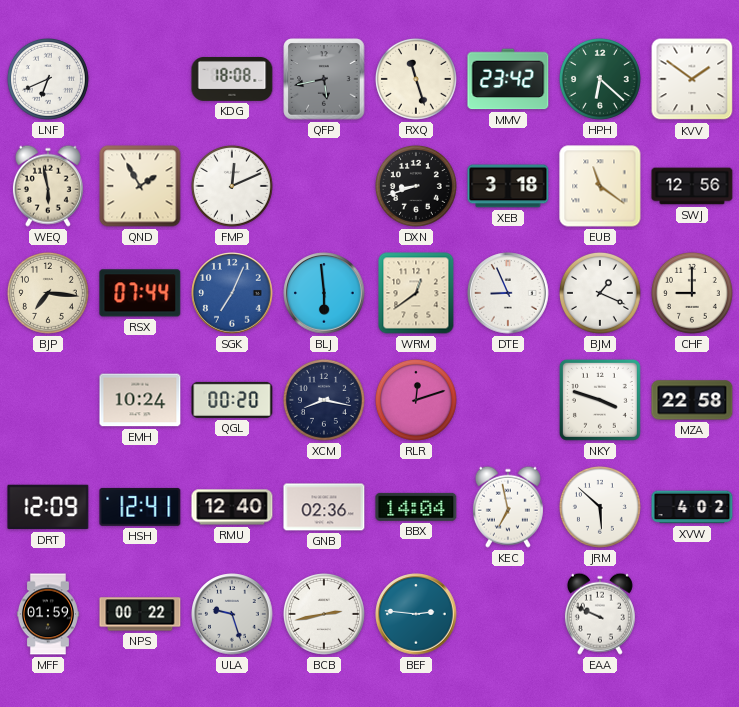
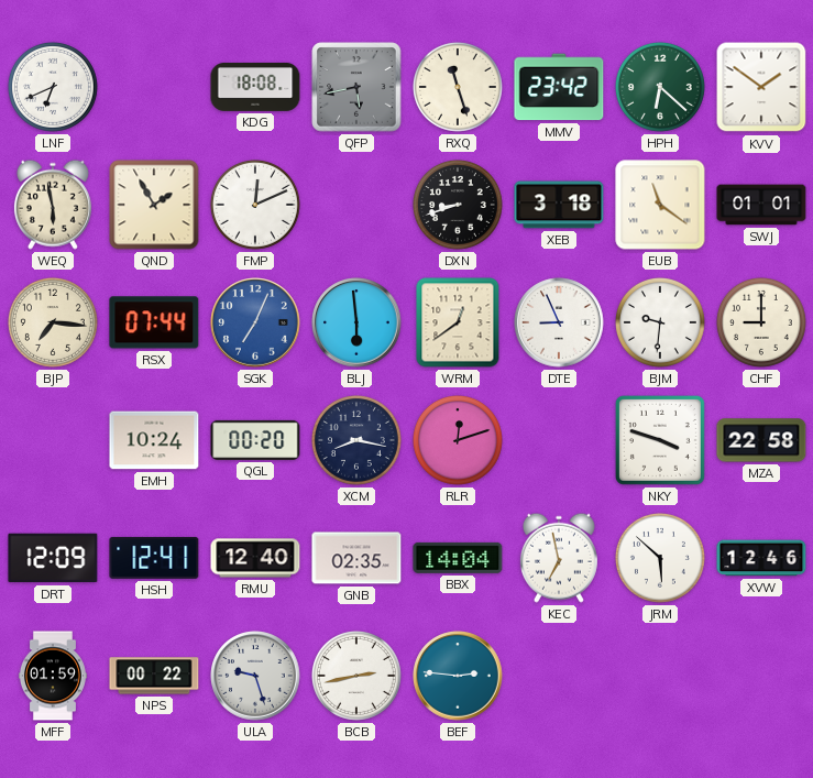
SWJ: 12:56 -> 01:01
BJM: 1:19 -> 9:31
GNB: 02:36 -> 02:35
XVW: 4:02 -> 12:46
EAA: 9:49 -> none
